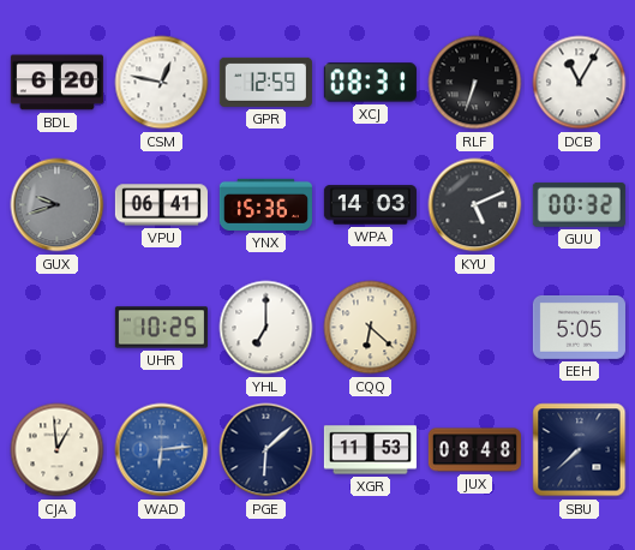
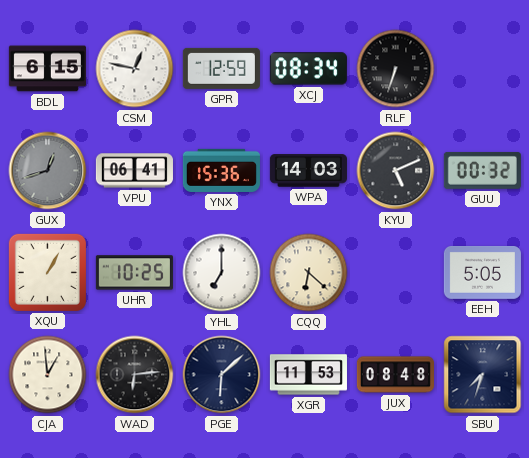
BDL: 6:20 -> 6:15
XCJ: 08:31 -> 08:34
DCB: 11:05 -> none
GUX: 9:42 -> 12:42
XQU: none -> 1:05
WAD dial: blue -> black
SBU: 7:38 -> 7:33
